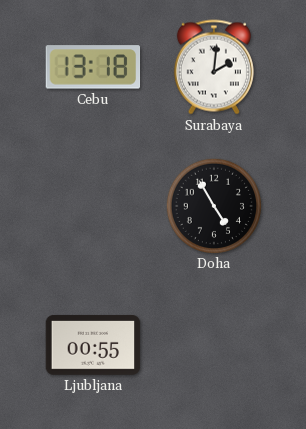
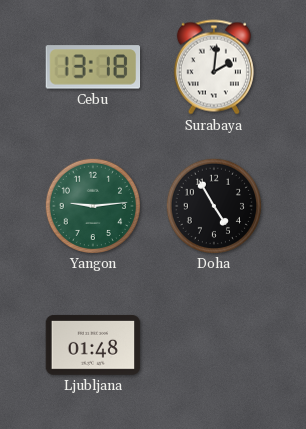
Yangon: none -> 9:14
Ljubljana: 00:55 -> 01:48
